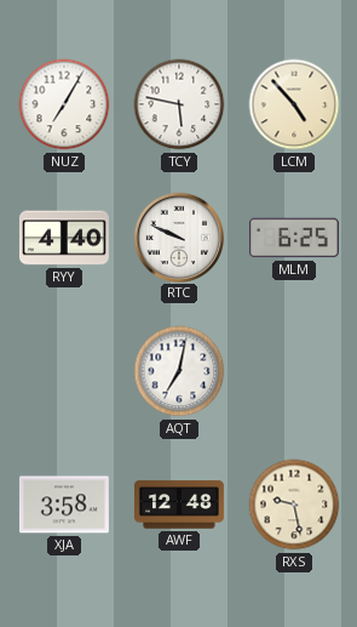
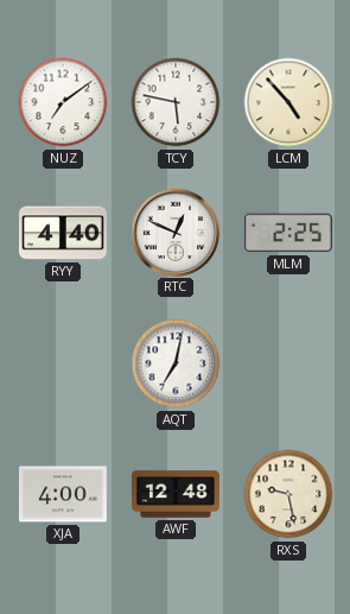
NUZ: 7:05 -> 7:09
RTC: 9:49 -> 12:49
MLM: 6:25 -> 2:25
XJA: 3:58 -> 4:00
